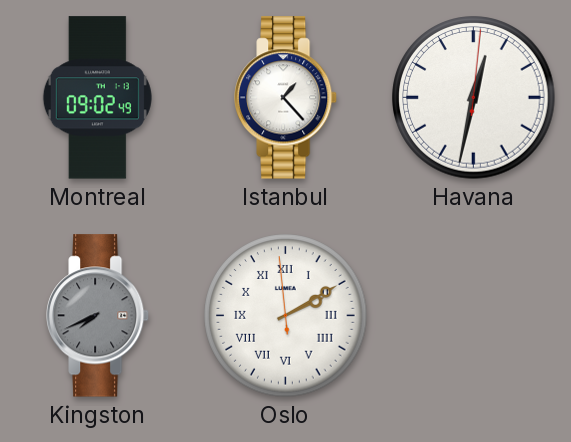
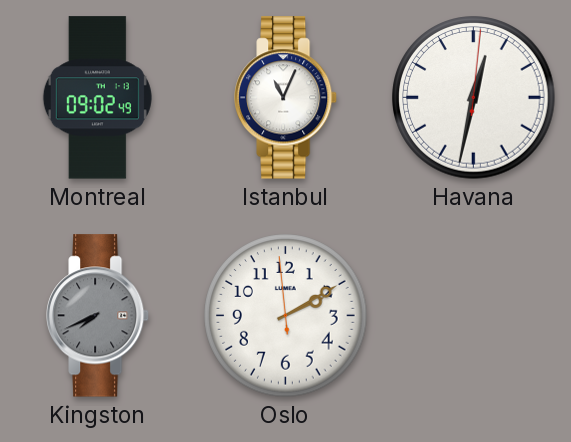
Istanbul: 1:23 -> 11:04
Oslo numerals: Roman -> Arabic
